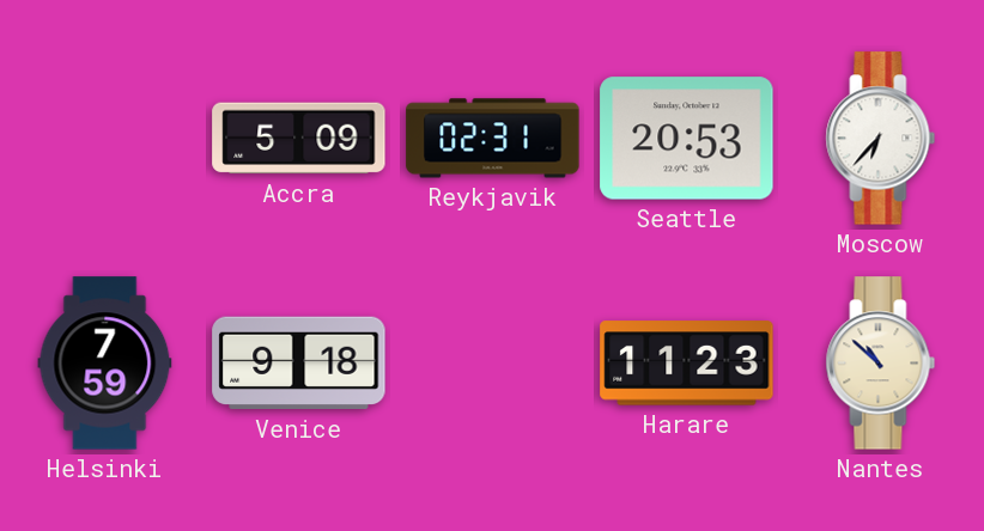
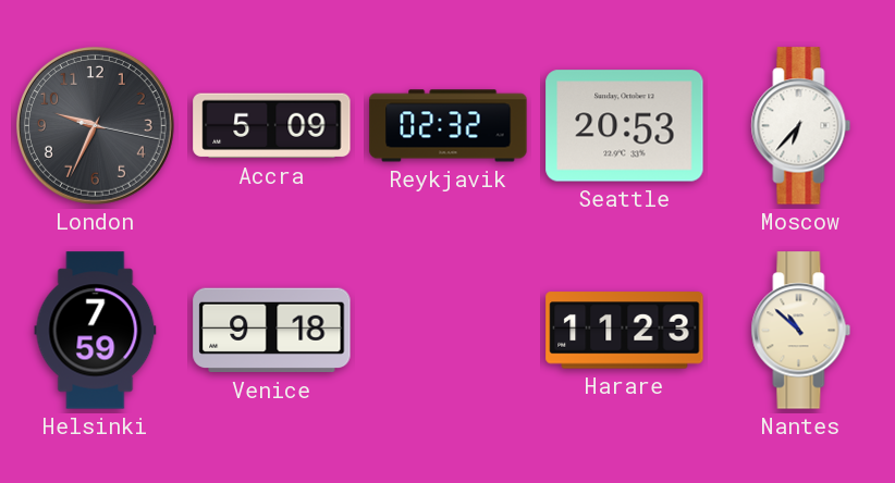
London: none -> 9:34
Reykjavik: 02:31 -> 02:32
